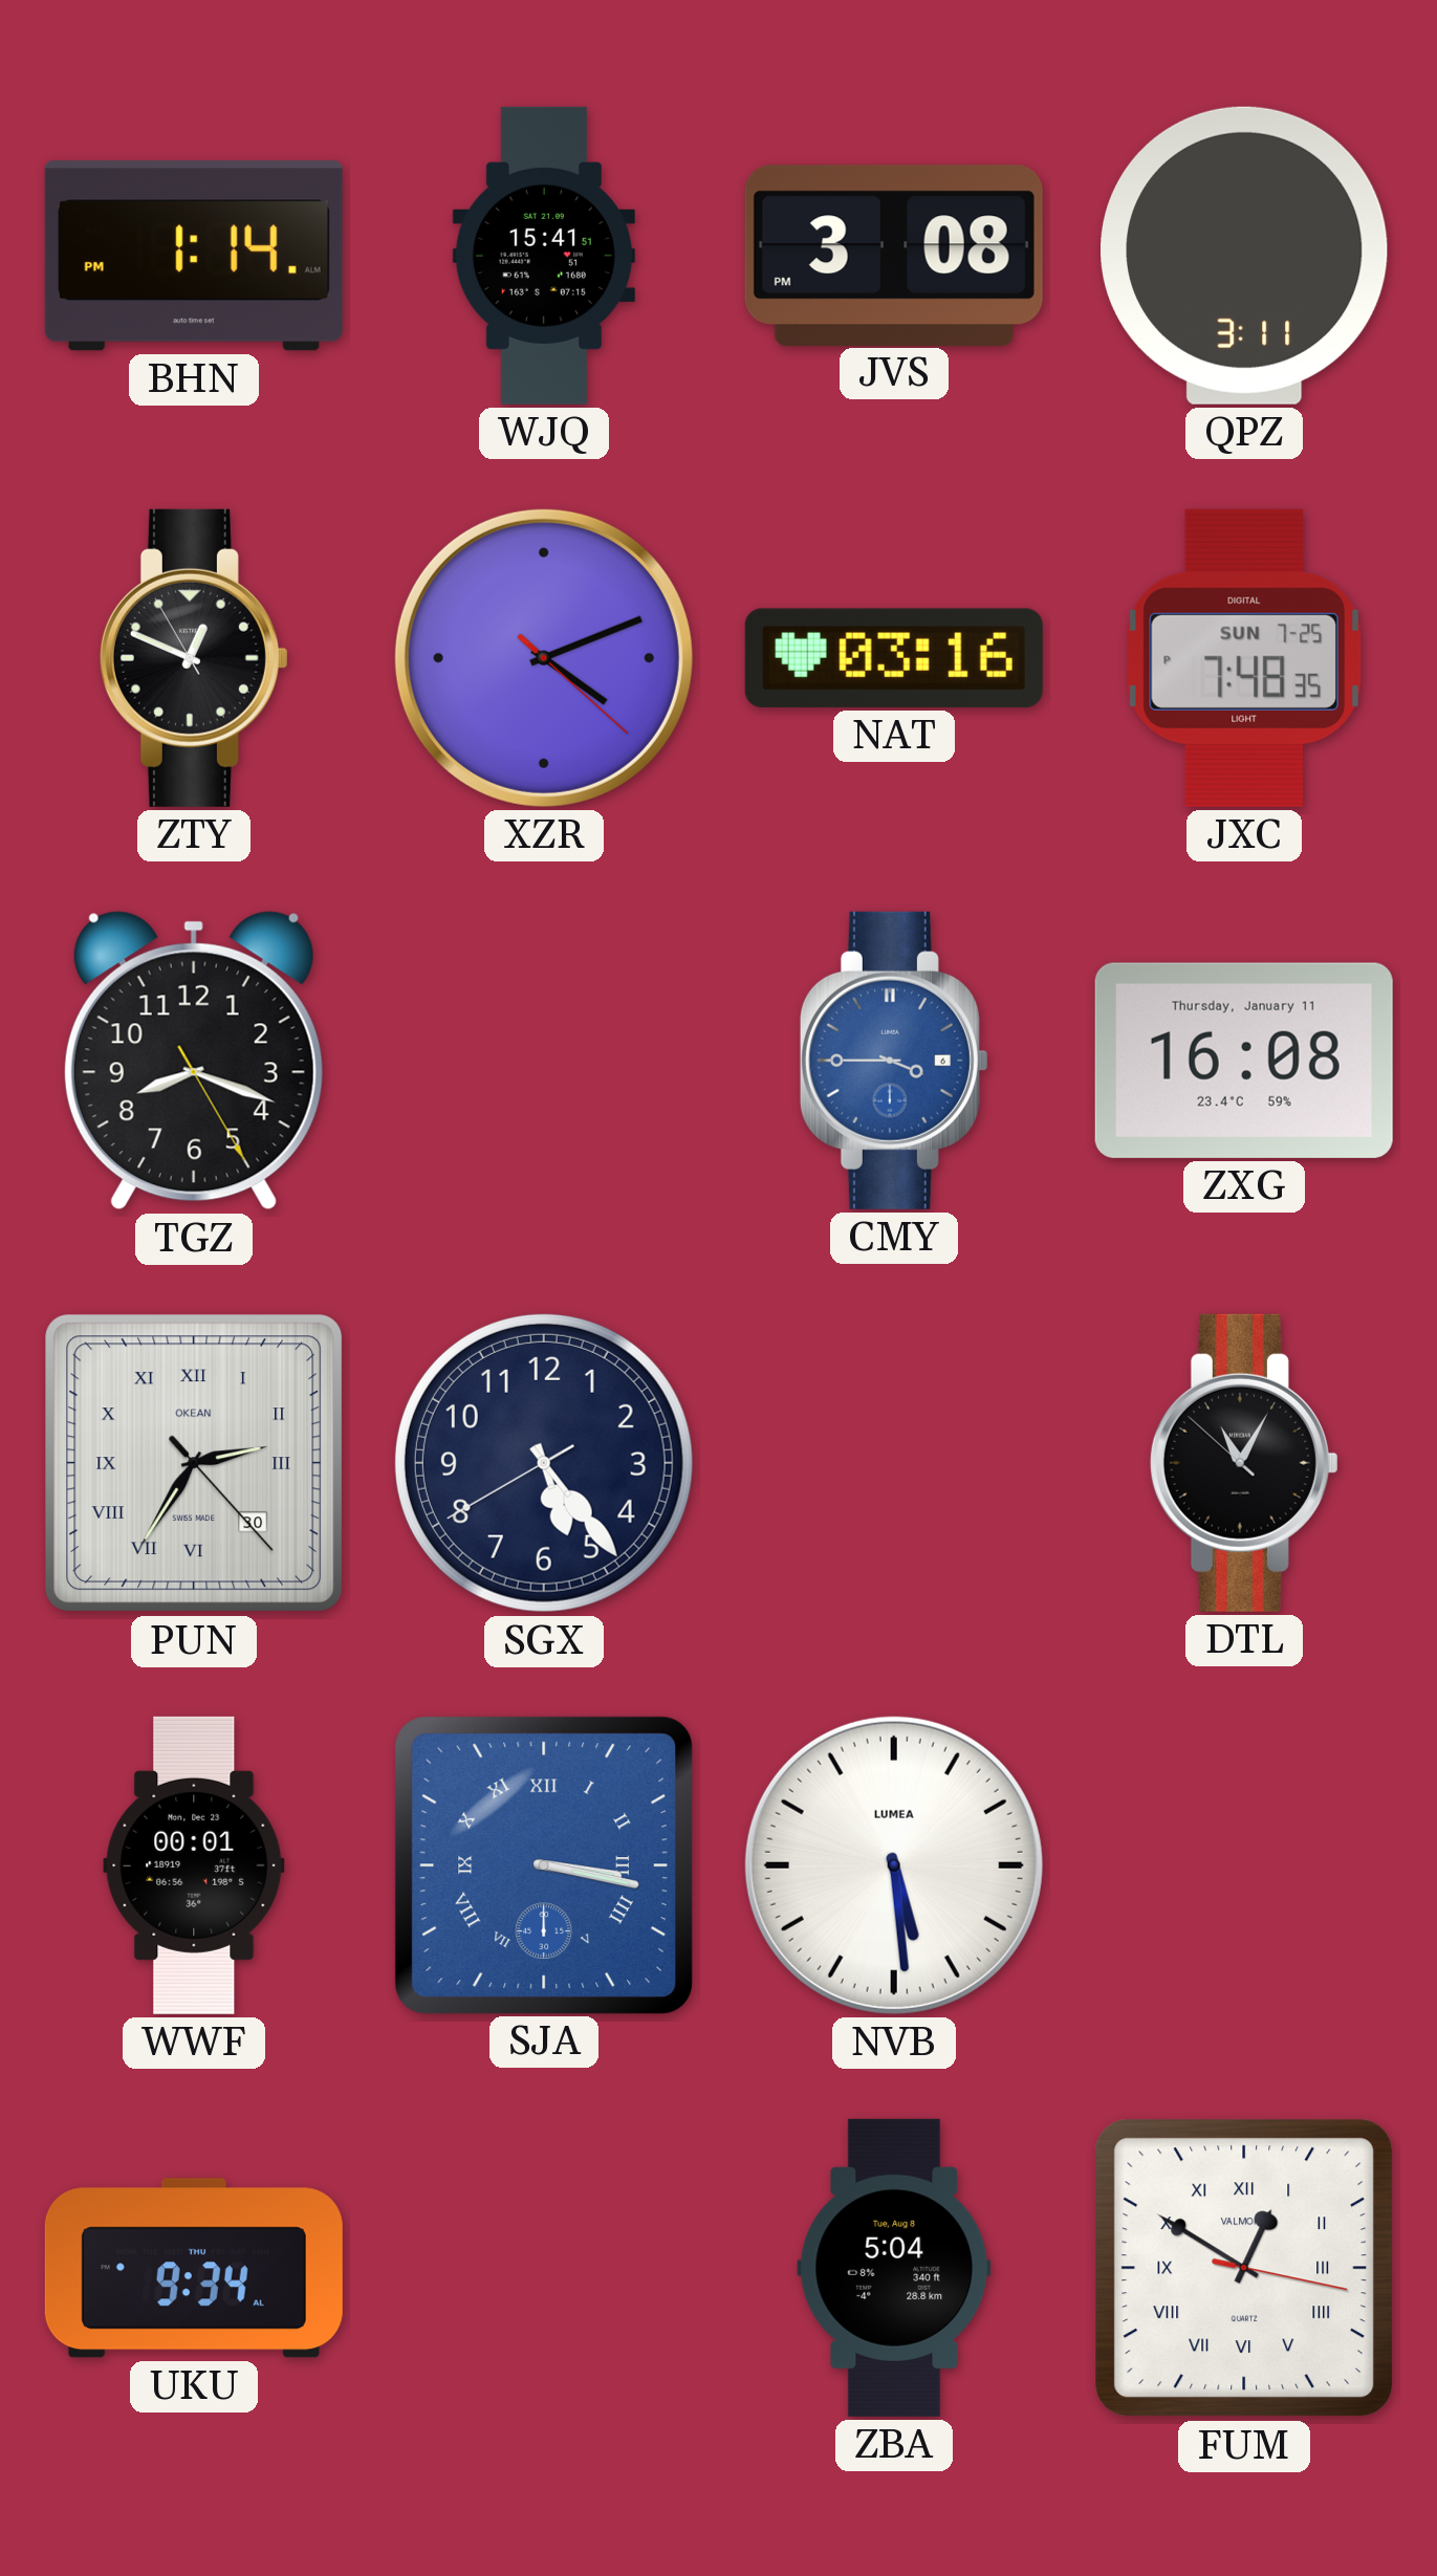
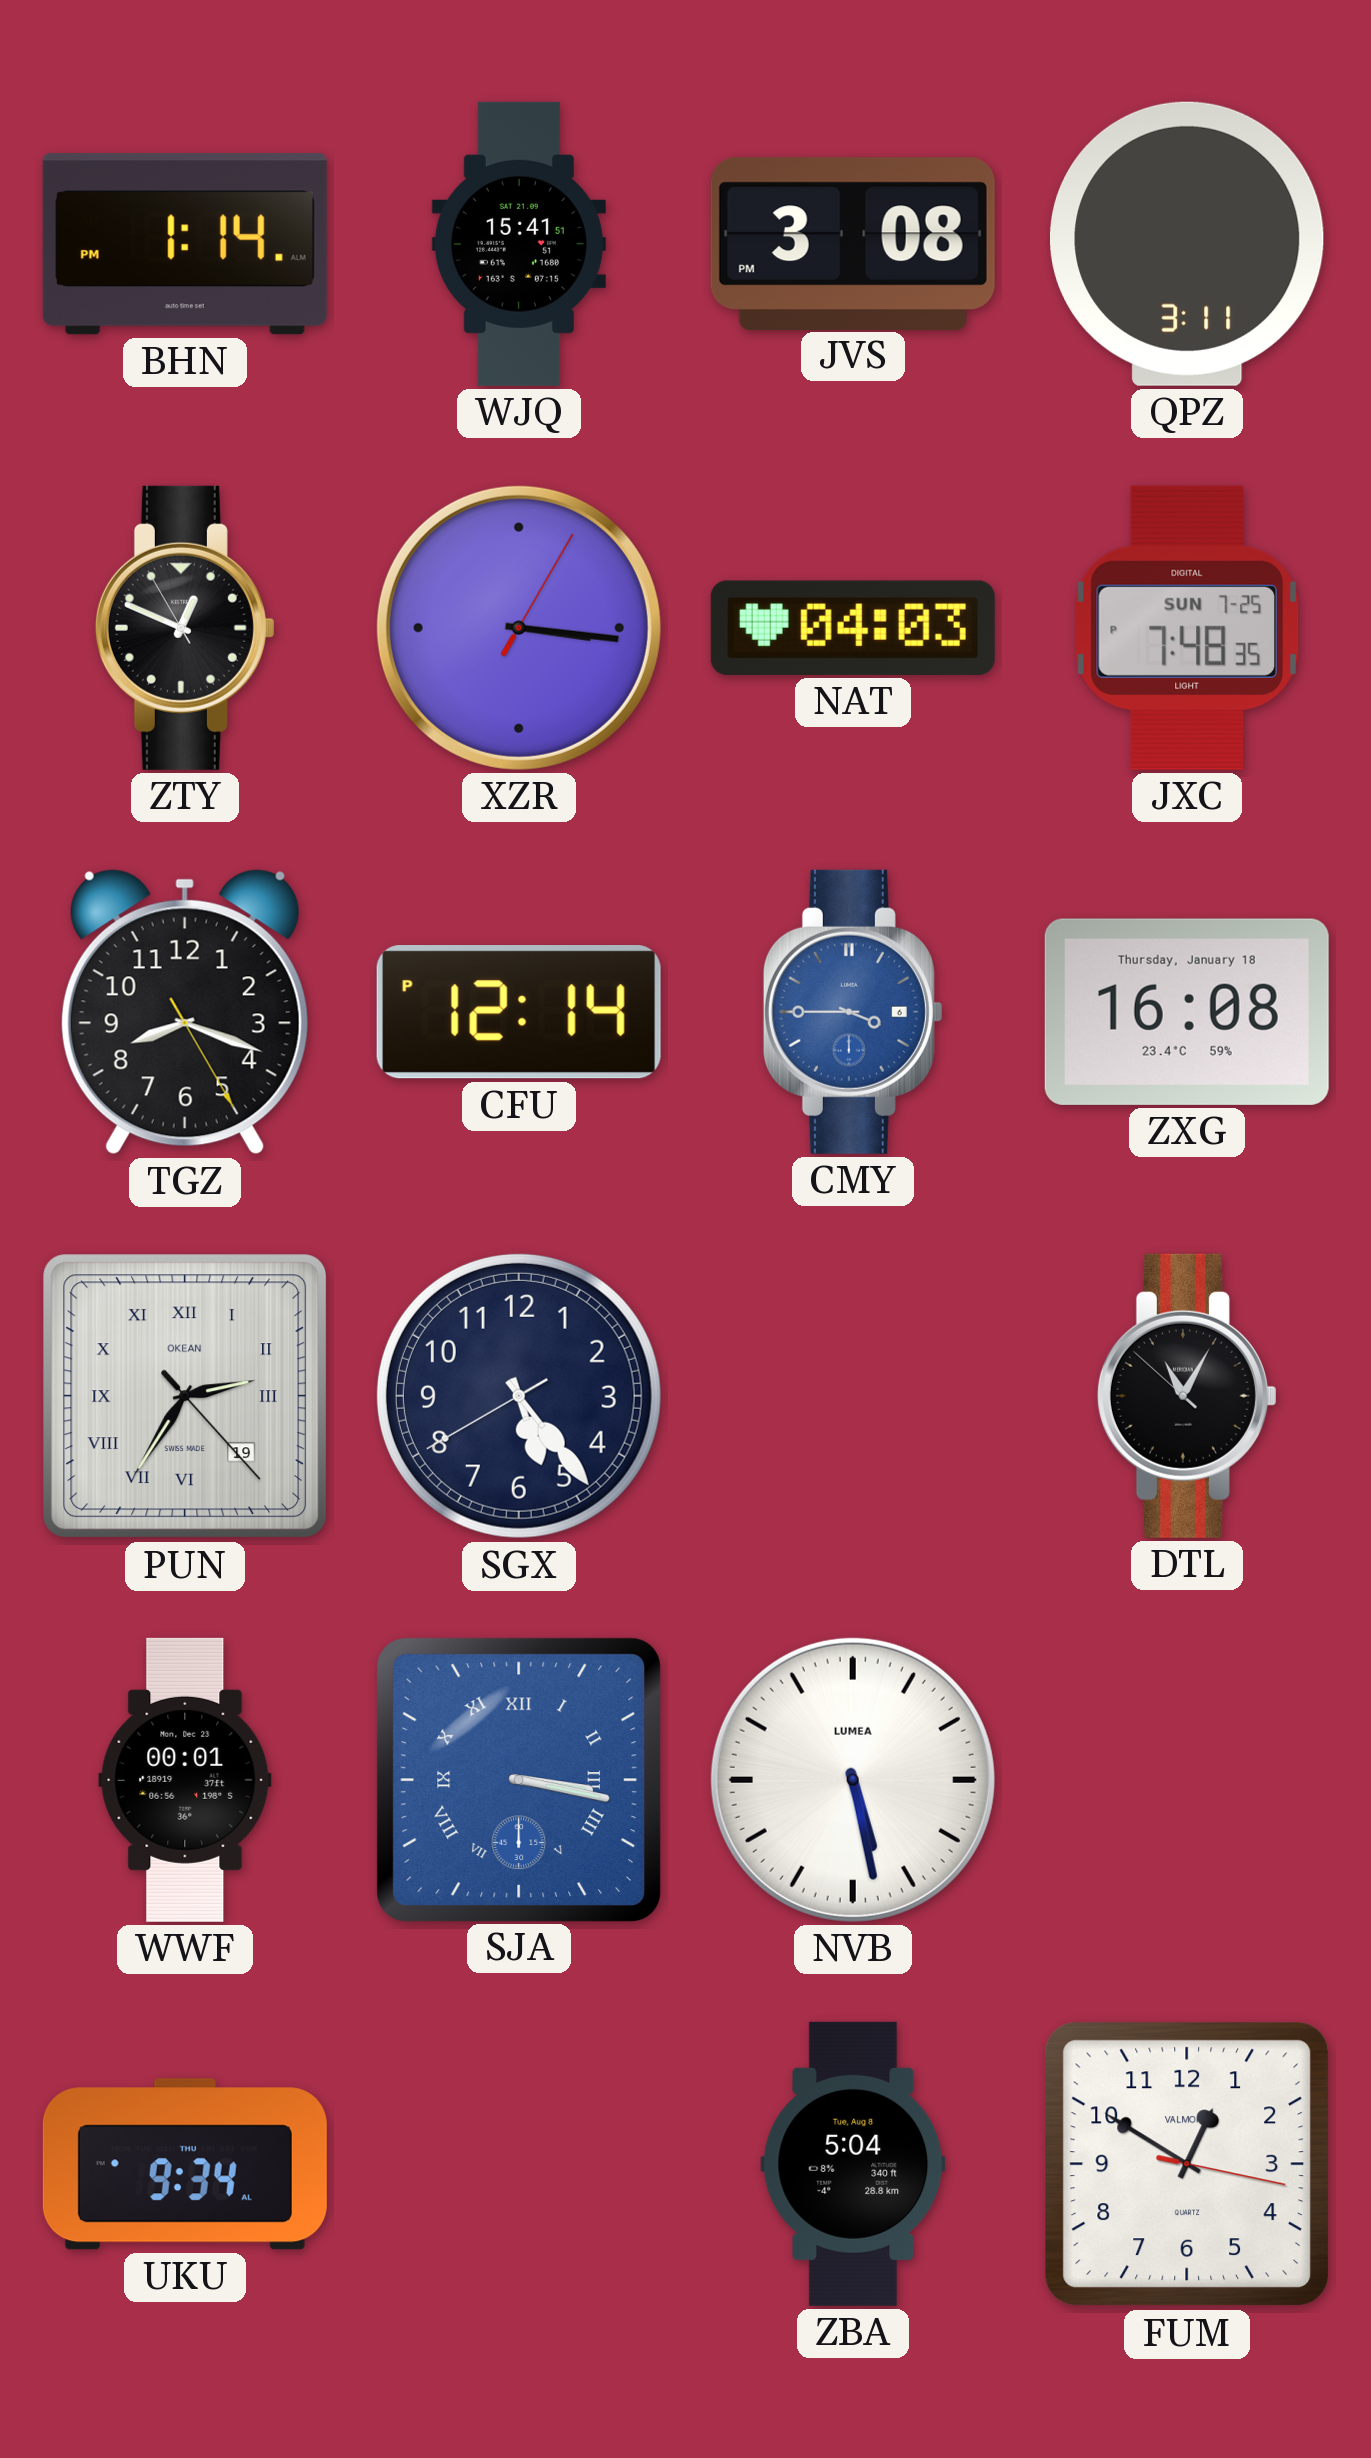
XZR: 4:11 -> 3:16
NAT: 03:16 -> 04:03
CFU: none -> 12:14
ZXG date: Thursday, January 11 -> Thursday, January 18
PUN date: 30 -> 19
NVB: 5:29 -> 5:28
FUM numerals: Roman -> Arabic
